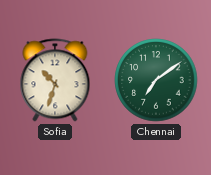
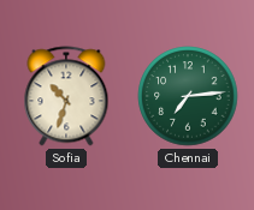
Chennai: 7:09 -> 7:14
